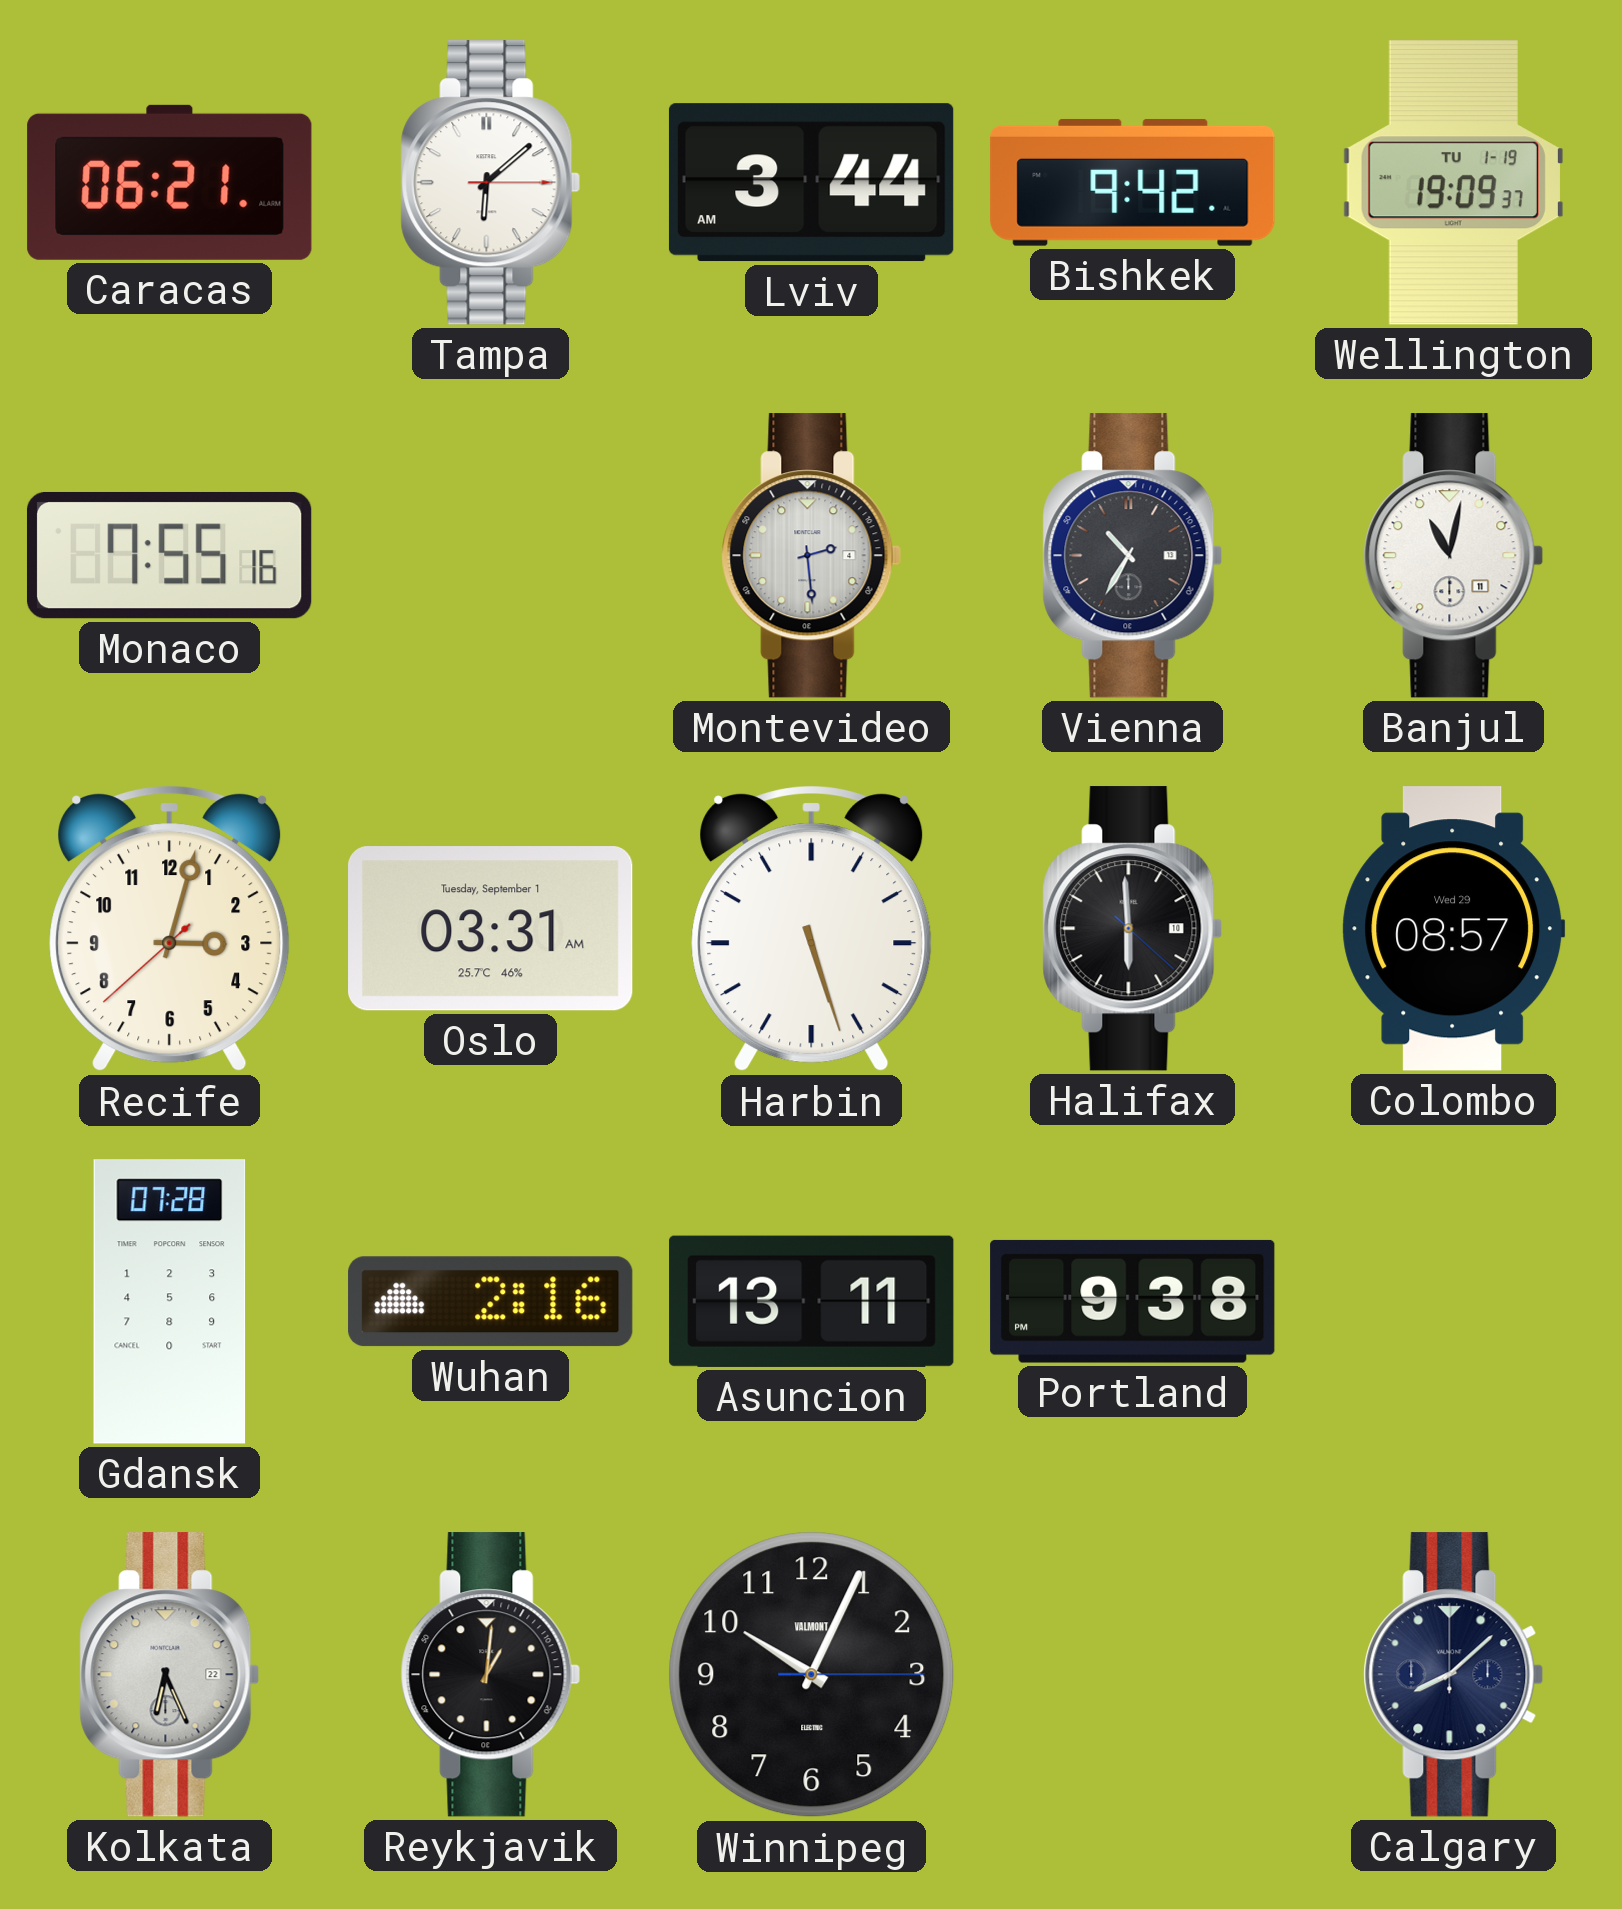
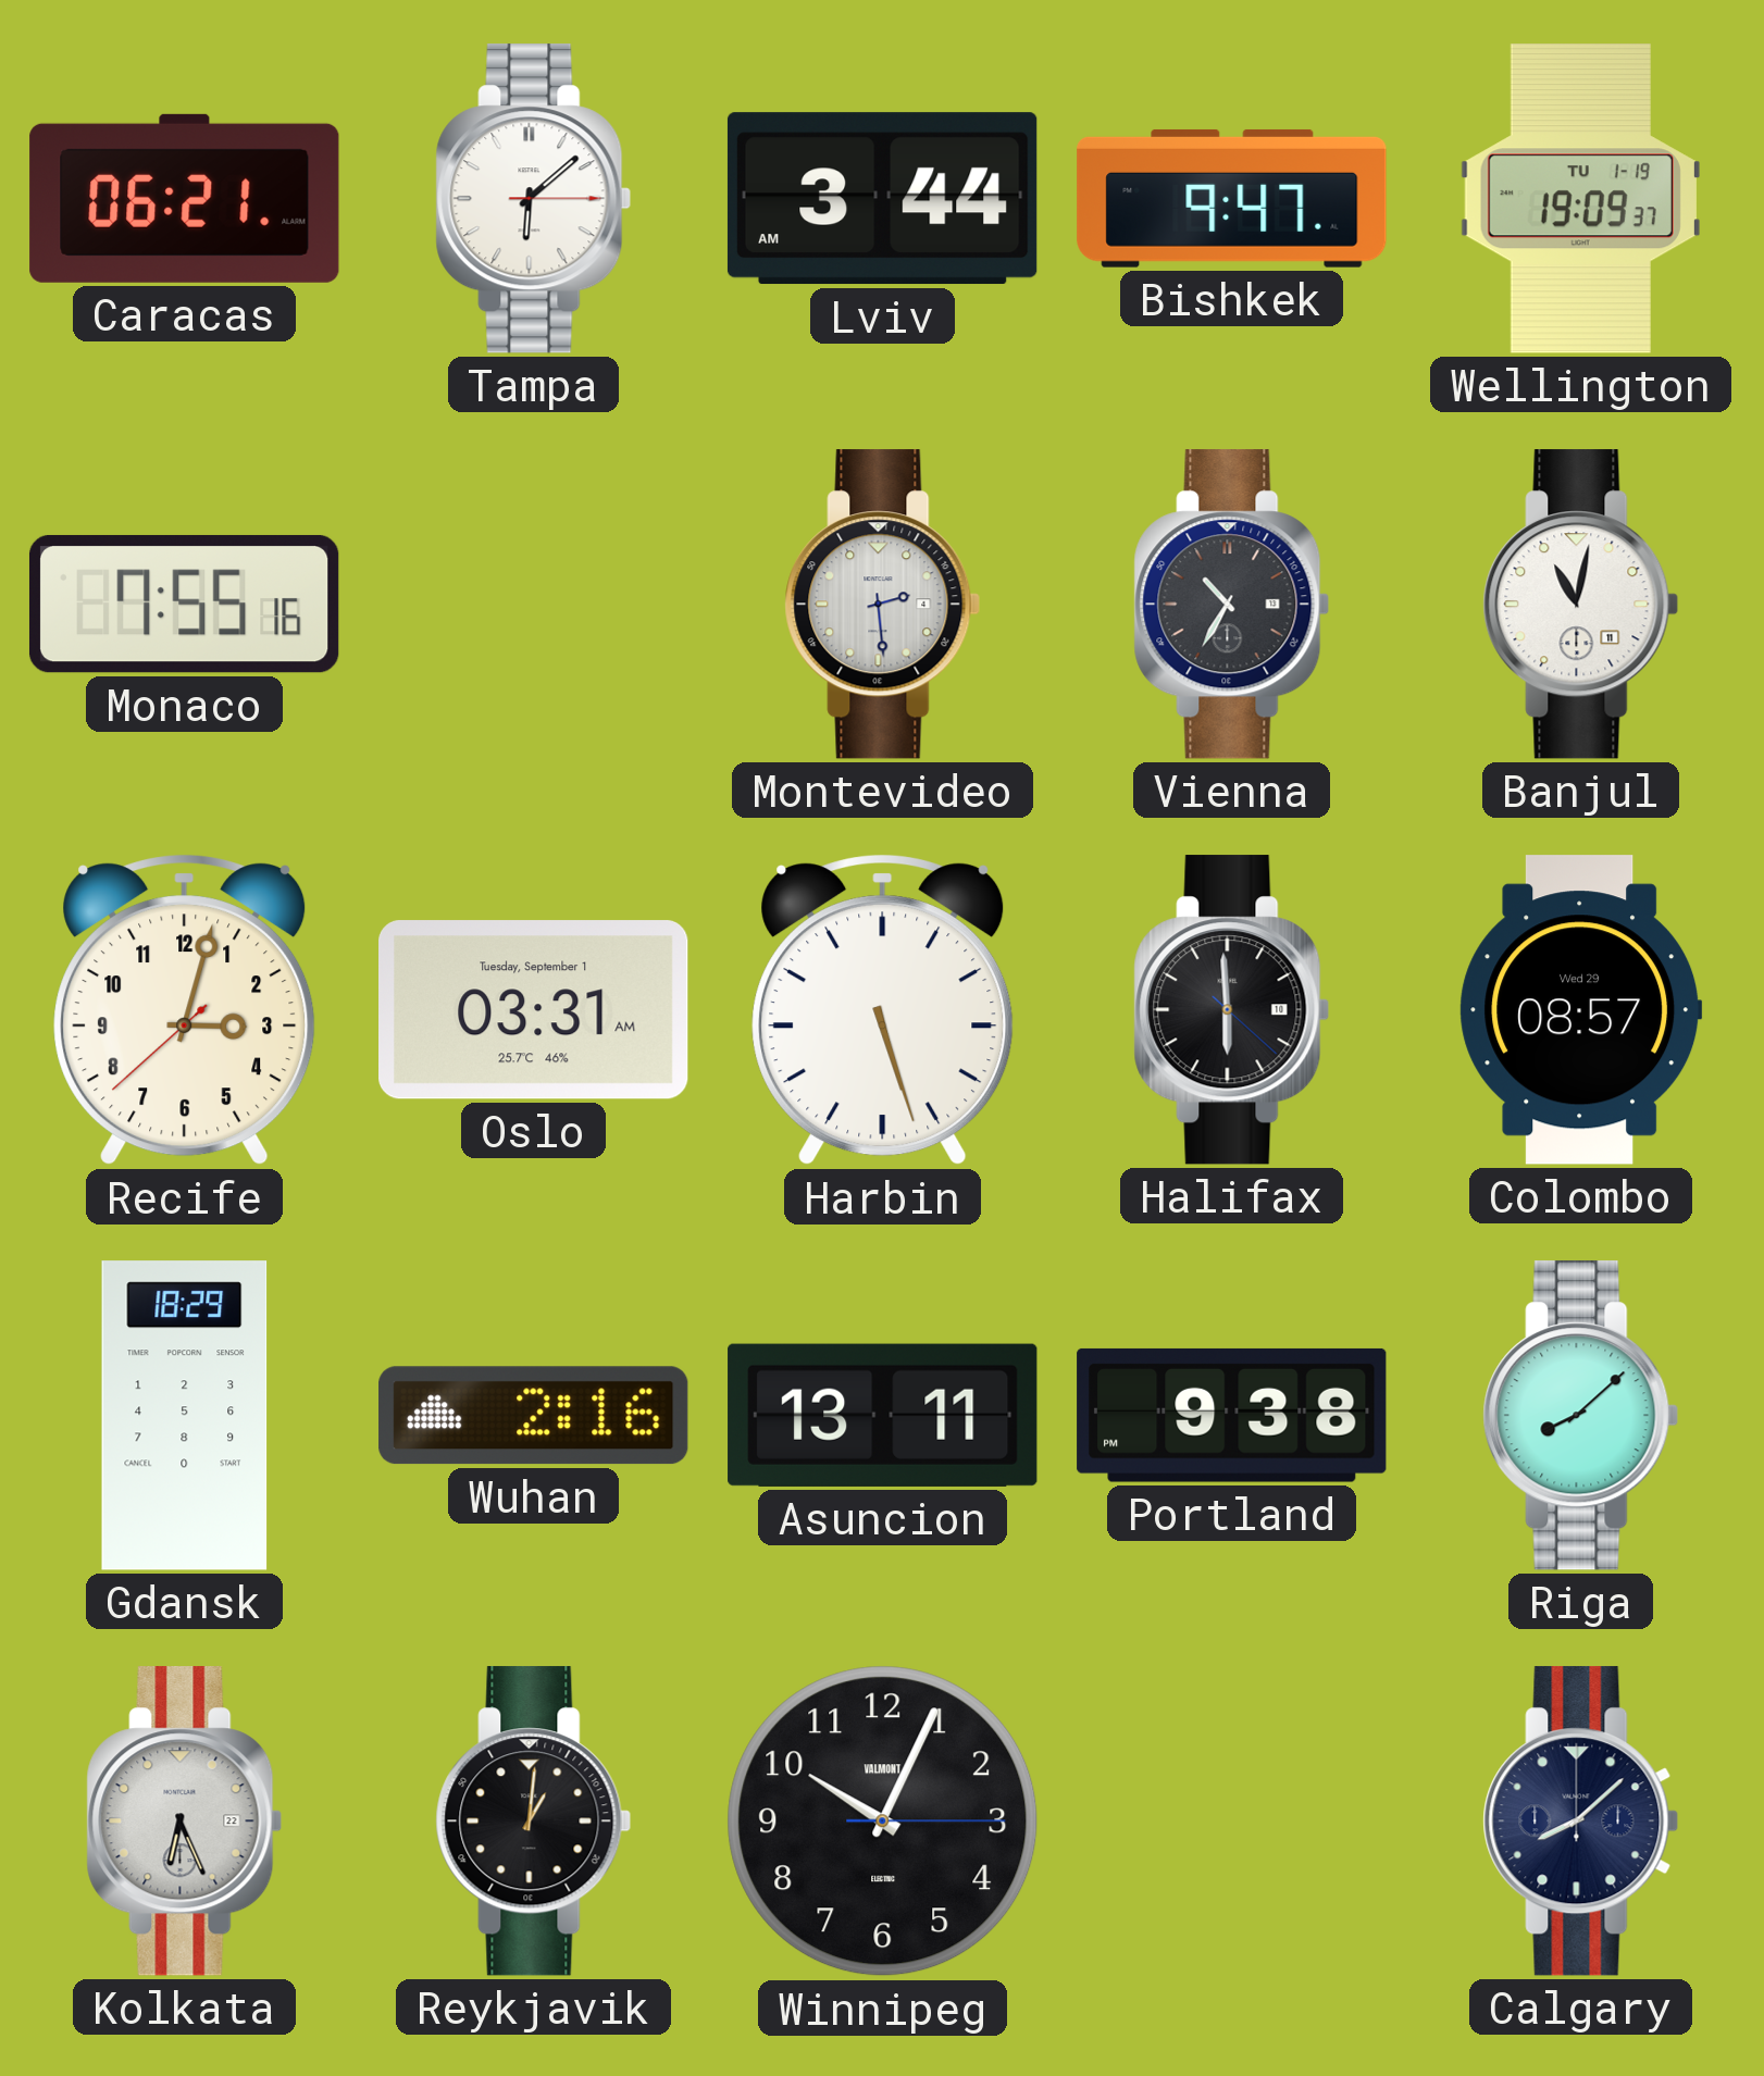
Bishkek: 9:42 -> 9:47
Gdansk: 07:28 -> 18:29
Riga: none -> 8:08
